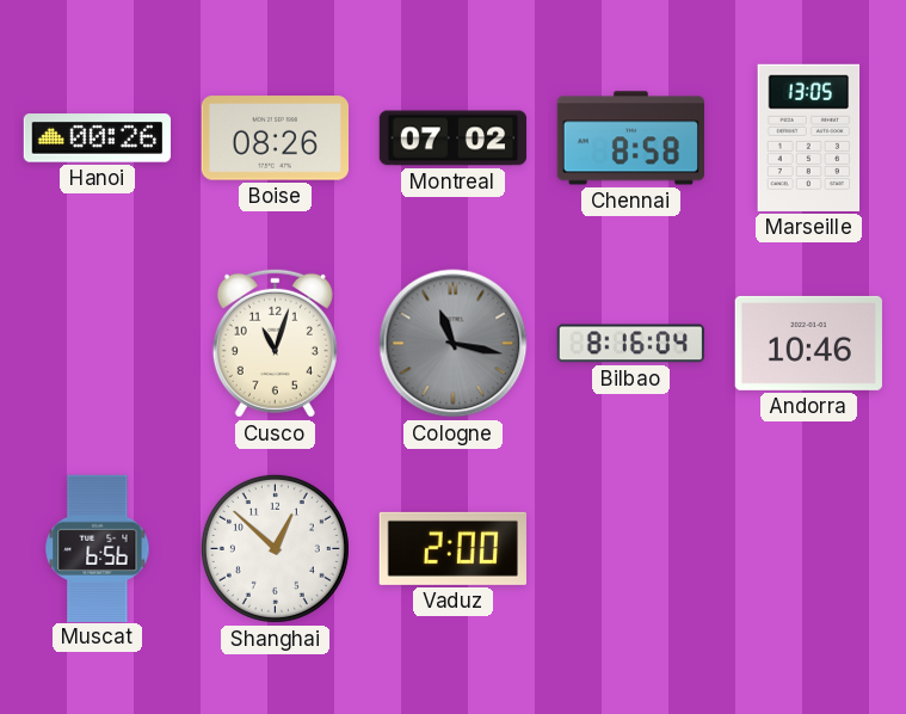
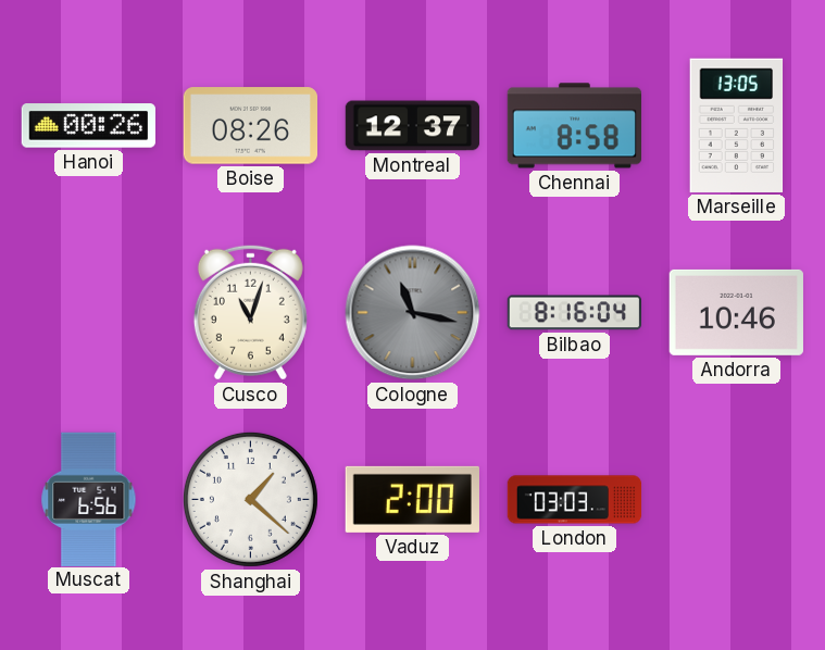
Montreal: 07:02 -> 12:37
Shanghai: 12:52 -> 1:22
London: none -> 03:03
